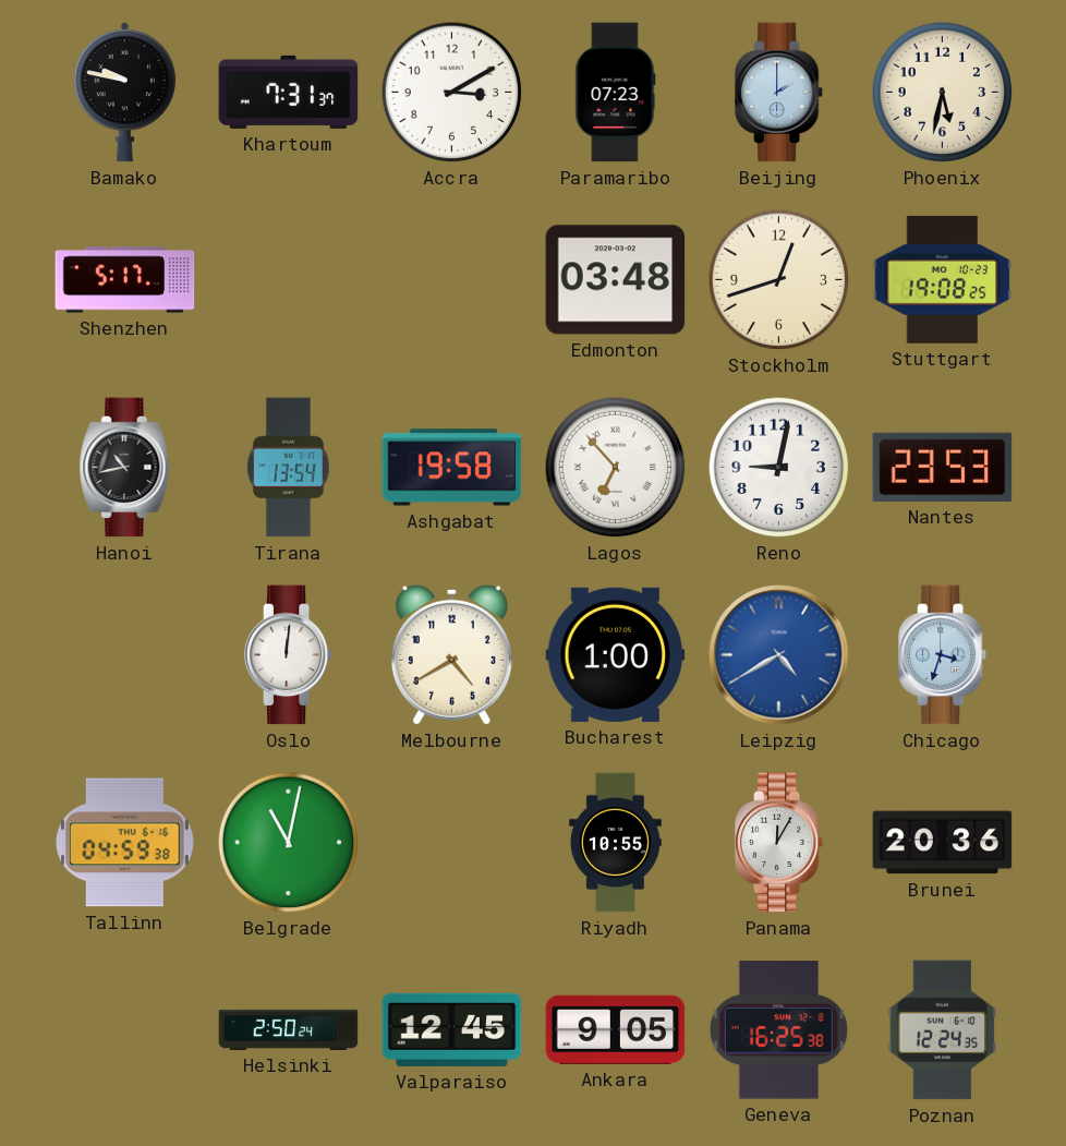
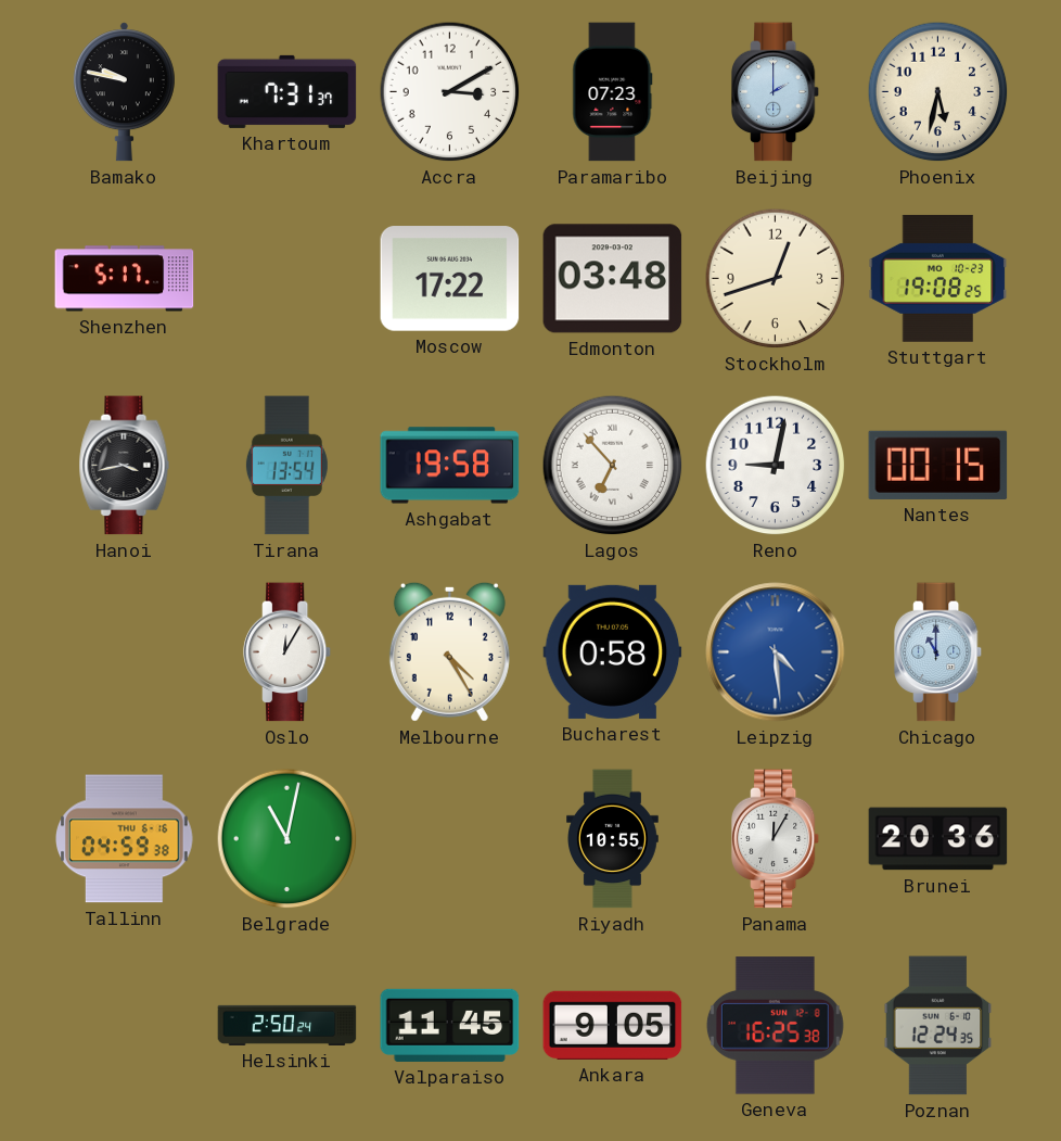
Moscow: none -> 17:22
Hanoi: 10:43 -> 3:43
Nantes: 23:53 -> 00:15
Oslo: 12:01 -> 12:05
Melbourne: 4:40 -> 4:25
Bucharest: 1:00 -> 0:58
Leipzig: 4:40 -> 4:29
Chicago: 3:33 -> 11:00
Valparaiso: 12:45 -> 11:45
